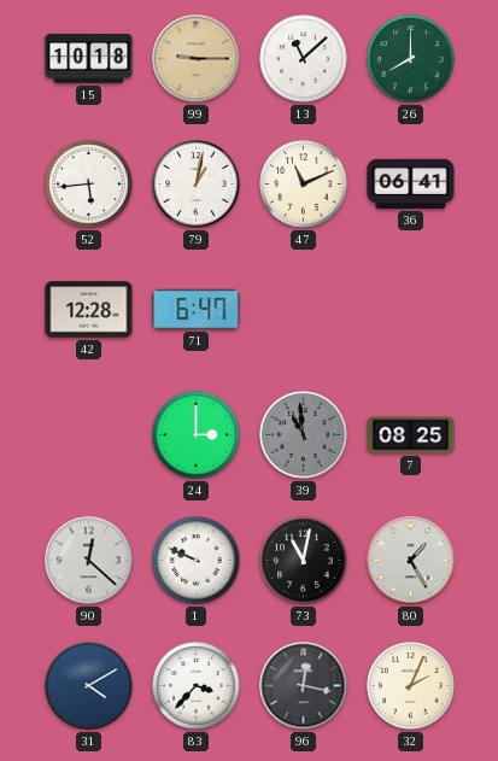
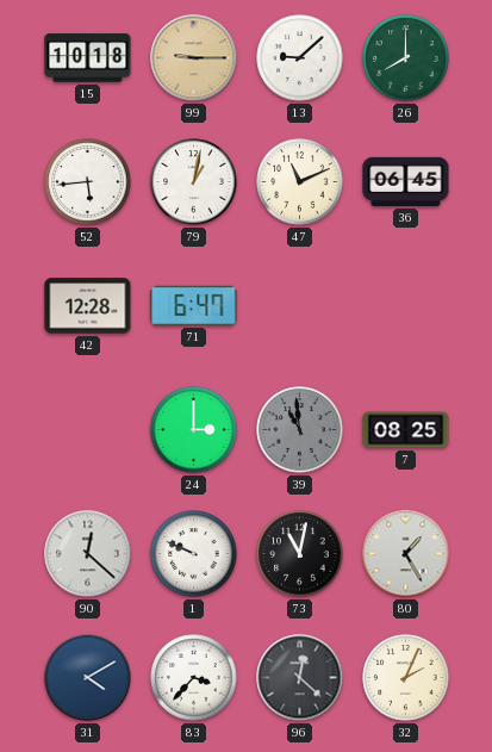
13: 11:08 -> 9:08
36: 06:41 -> 06:45
96: 12:17 -> 12:22
